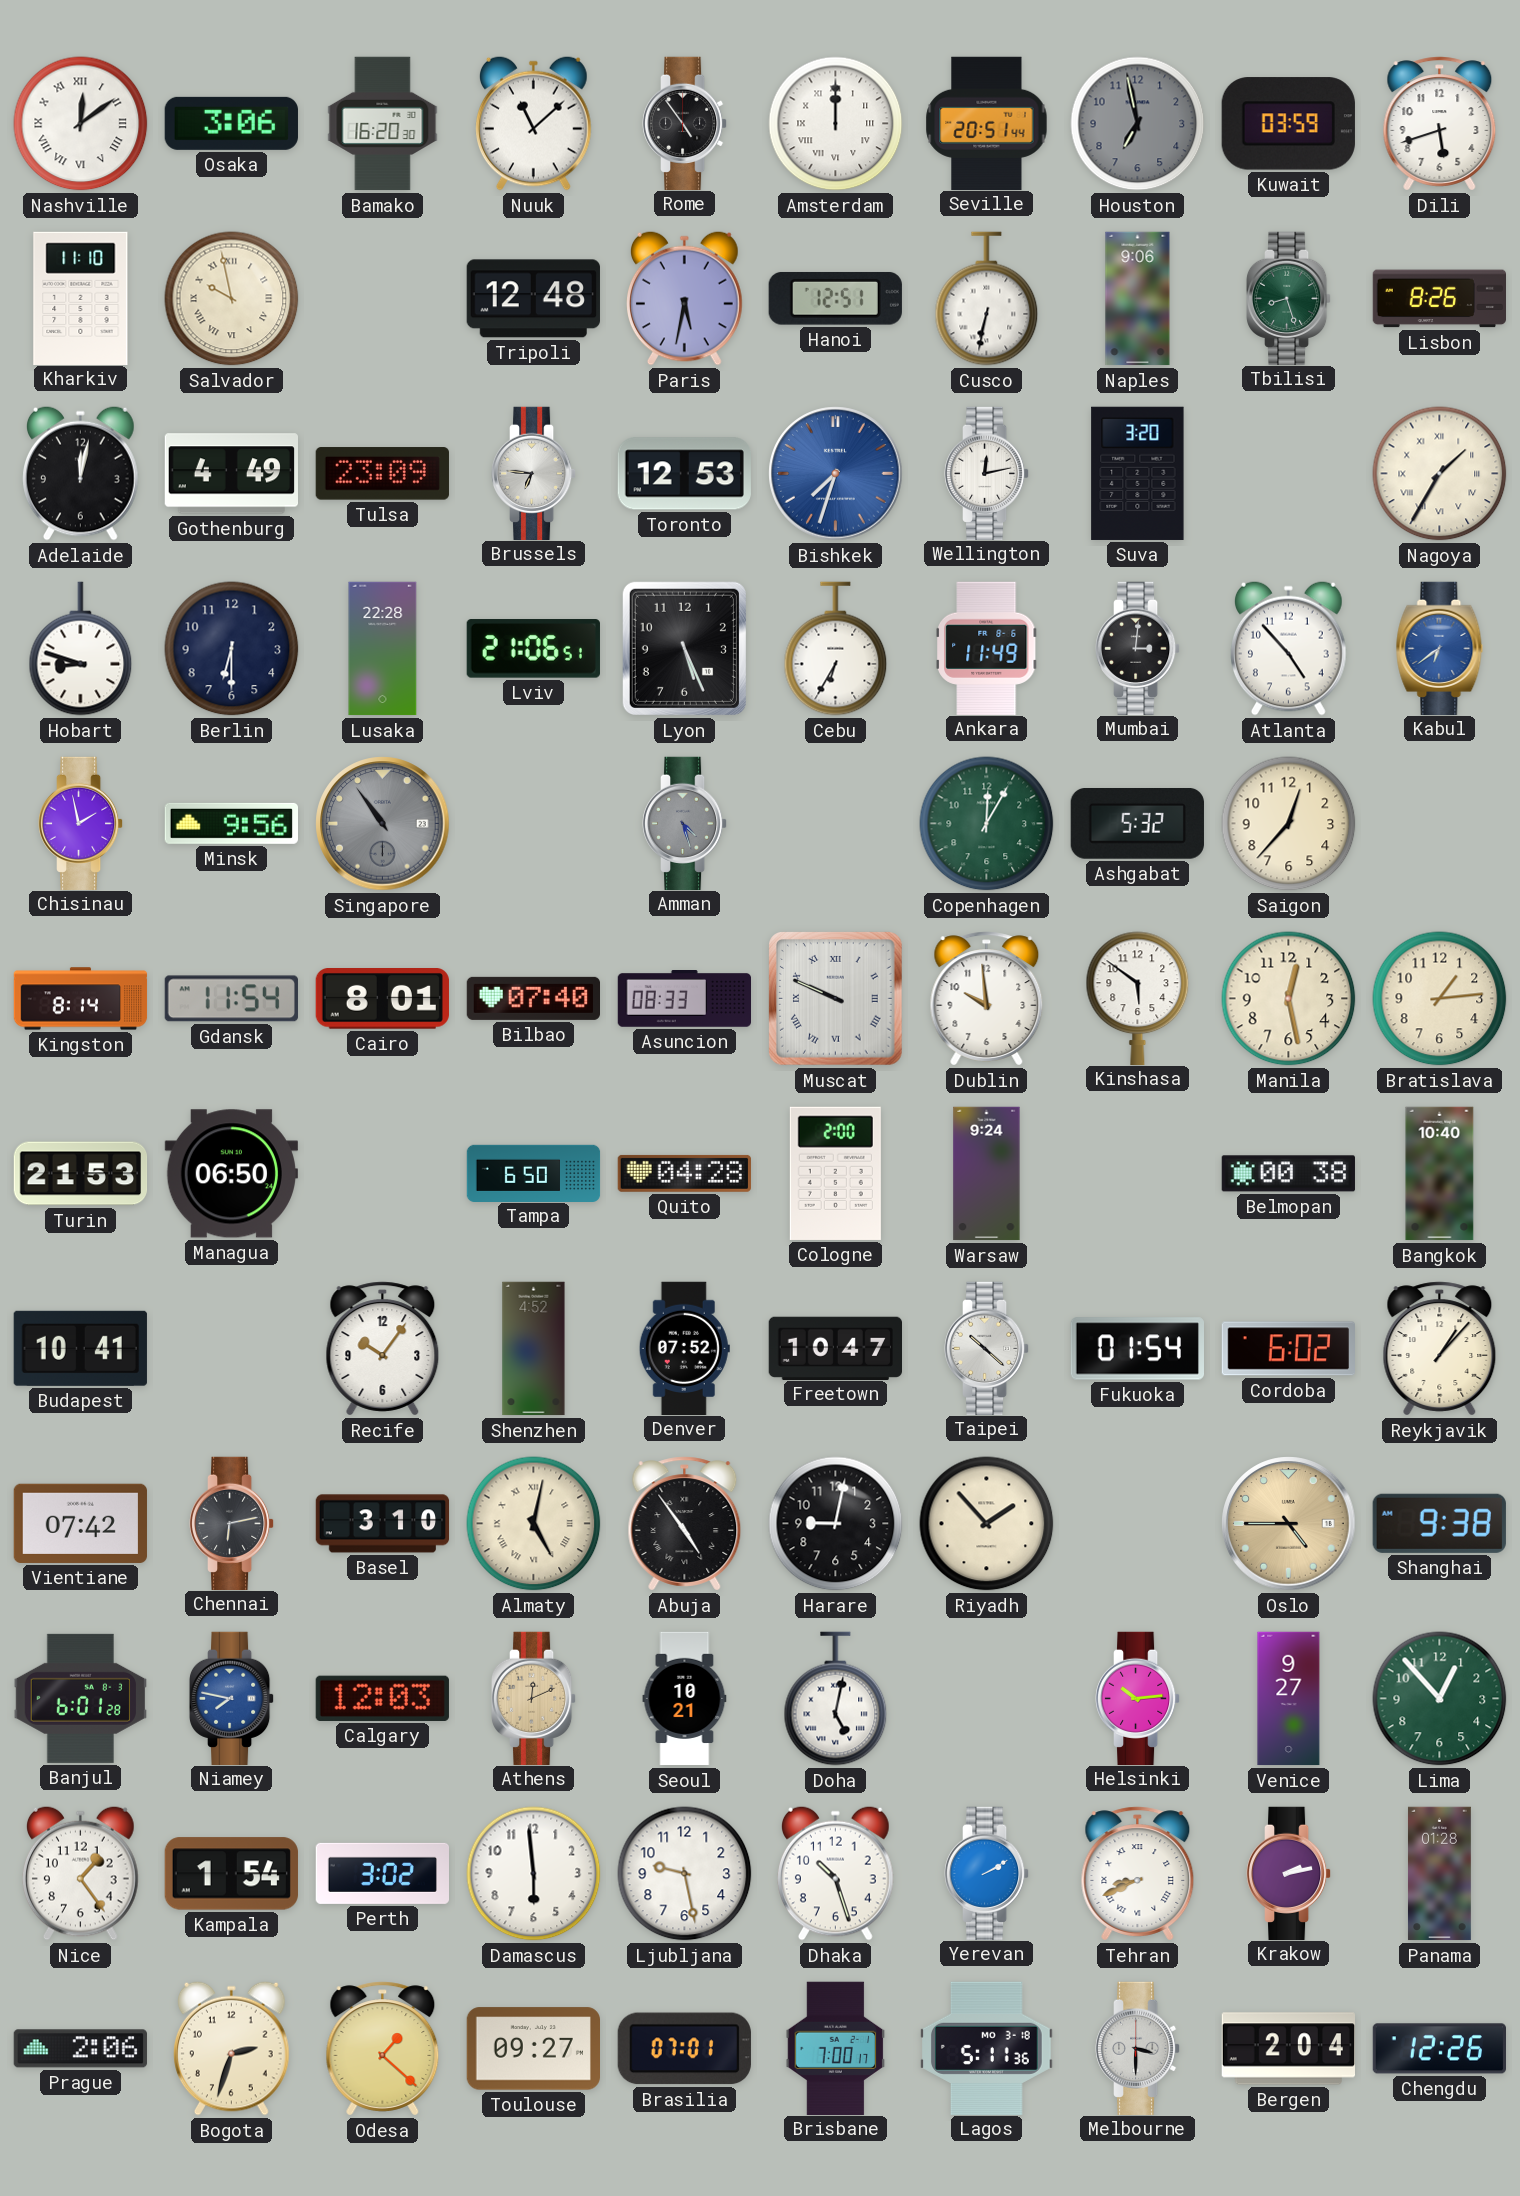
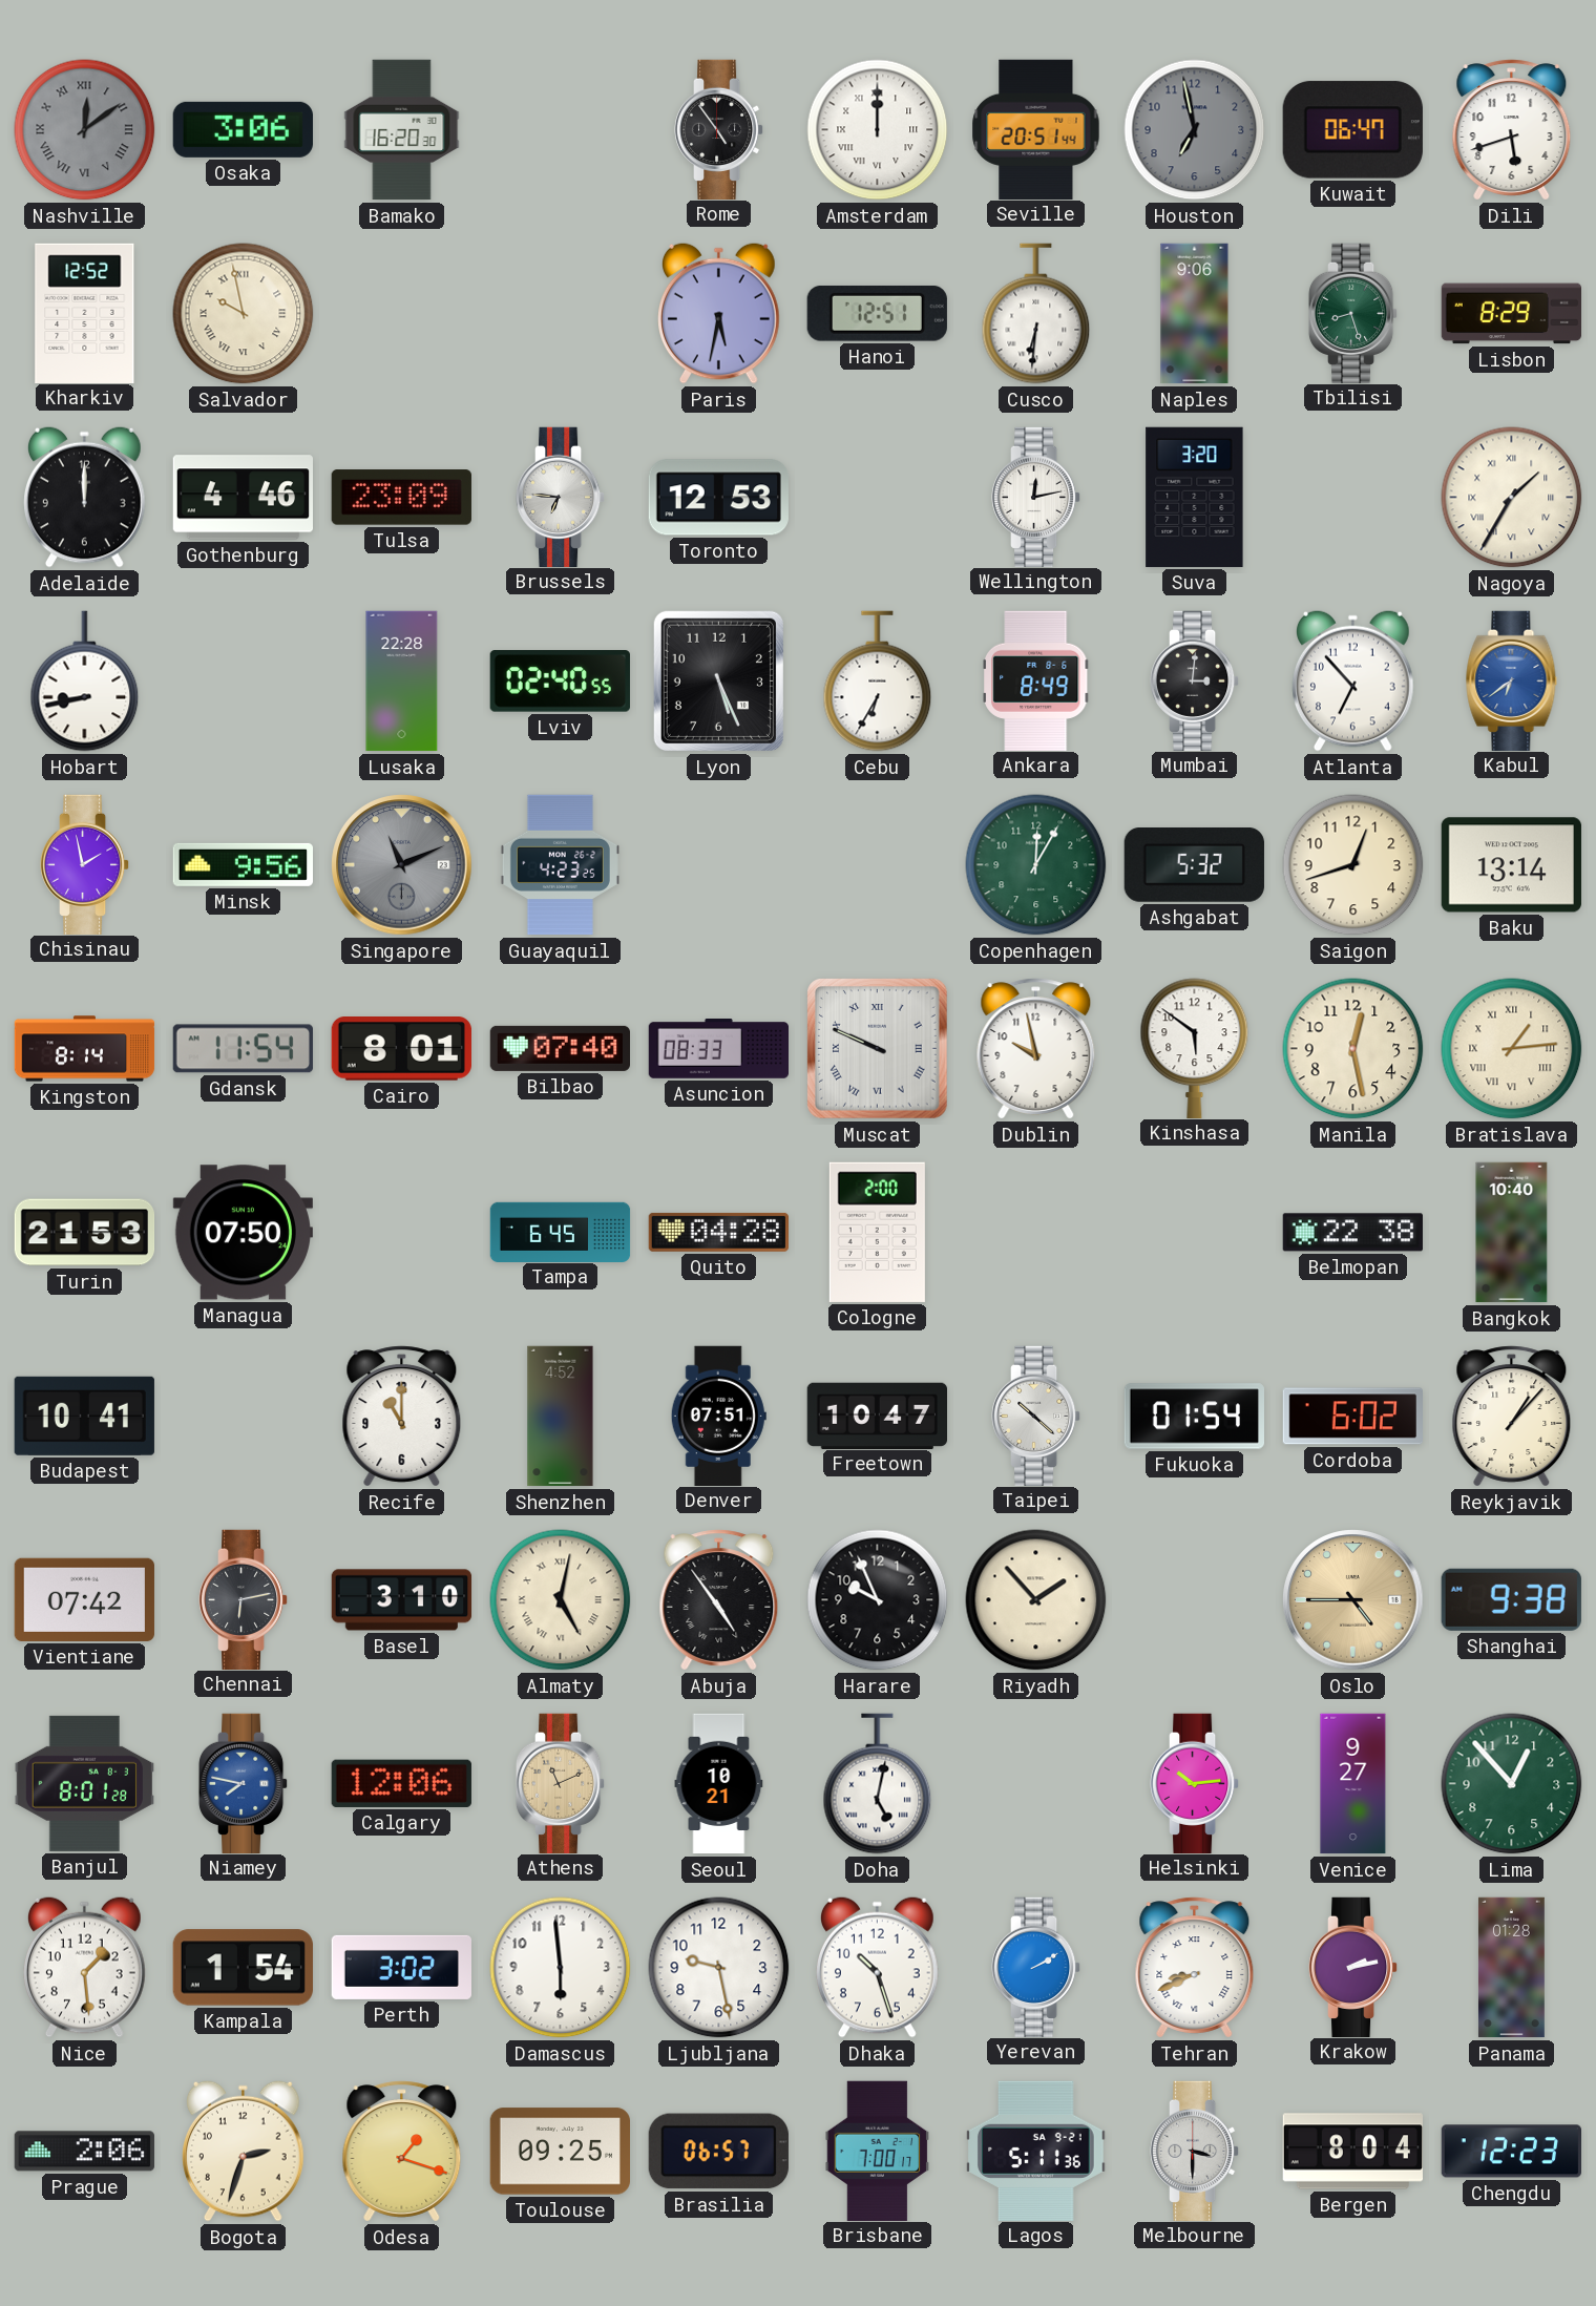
Nashville dial: white -> grey
Nuuk: 11:08 -> none
Kuwait: 03:59 -> 06:47
Kharkiv: 11:10 -> 12:52
Tripoli: 12:48 -> none
Cusco: 6:32 -> 6:31
Lisbon: 8:26 -> 8:29
Adelaide: 12:02 -> 12:00
Gothenburg: 4:49 -> 4:46
Bishkek: 7:33 -> none
Hobart: 8:48 -> 8:43
Berlin: 6:30 -> none
Lviv: 21:06 -> 02:40
Ankara: 11:49 -> 8:49
Atlanta: 4:53 -> 6:53
Singapore: 10:54 -> 11:11
Guayaquil: none -> 4:23
Amman: 4:27 -> none
Saigon: 12:37 -> 12:42
Baku: none -> 13:14
Dublin: 9:59 -> 9:58
Bratislava numerals: Arabic -> Roman
Managua: 06:50 -> 07:50
Tampa: 6:50 -> 6:45
Warsaw: 9:24 -> none
Belmopan: 00:38 -> 22:38
Recife: 10:06 -> 11:00
Denver: 07:52 -> 07:51
Harare: 9:02 -> 9:56
Banjul: 6:01 -> 8:01
Calgary: 12:03 -> 12:06
Athens: 12:11 -> 11:11
Nice: 1:24 -> 1:29
Odesa: 1:22 -> 1:18
Toulouse: 09:27 -> 09:25
Brasilia: 07:01 -> 06:57
Lagos date: MO 3-18 -> SA 9-21
Bergen: 2:04 -> 8:04
Chengdu: 12:26 -> 12:23
